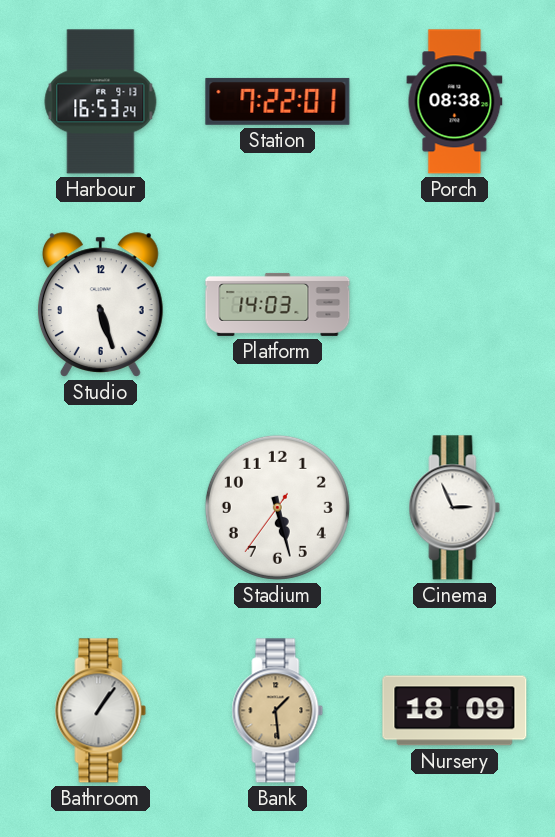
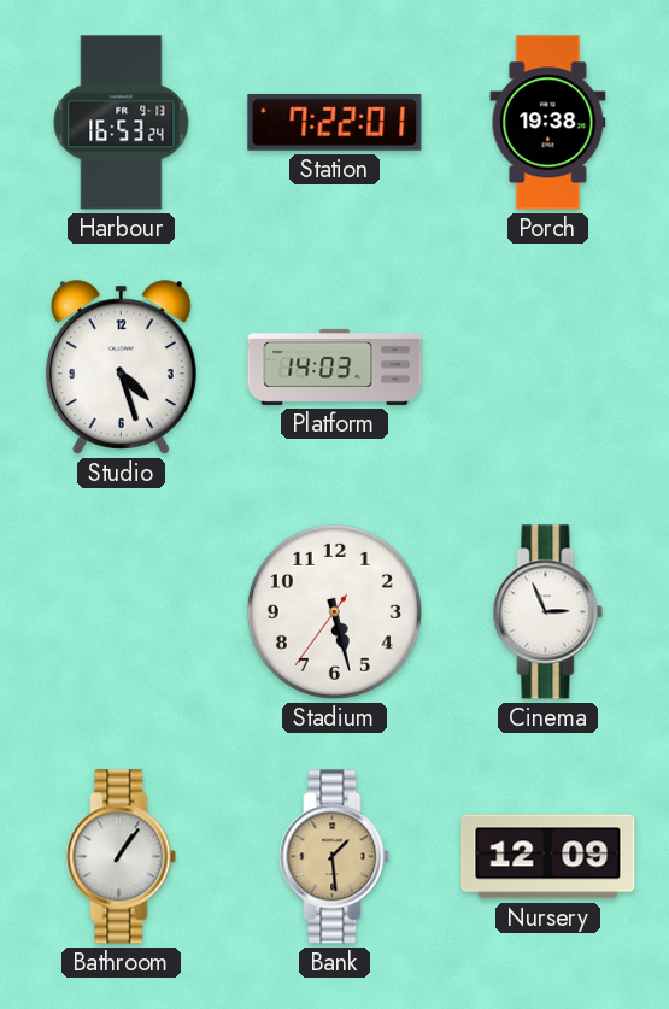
Porch: 08:38 -> 19:38
Studio: 5:27 -> 4:27
Nursery: 18:09 -> 12:09
